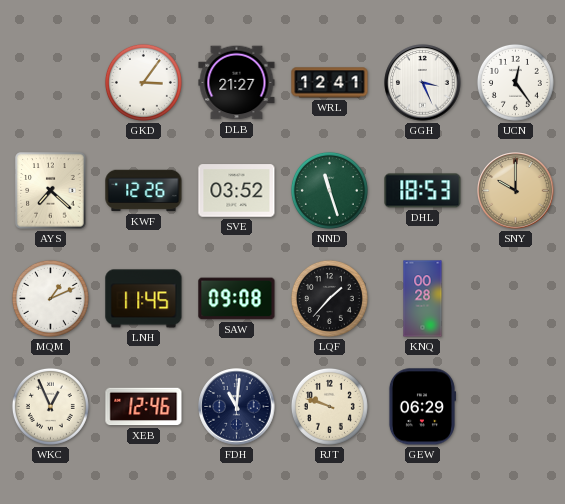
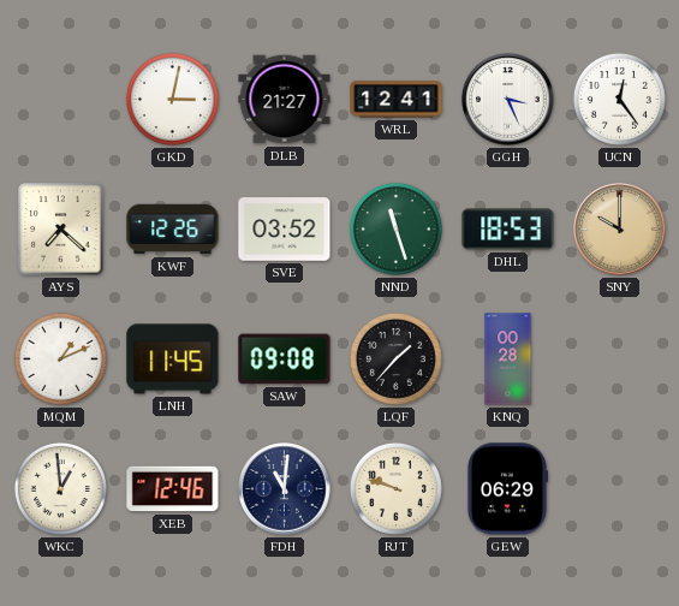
GKD: 3:06 -> 3:02
WKC: 12:56 -> 12:59
